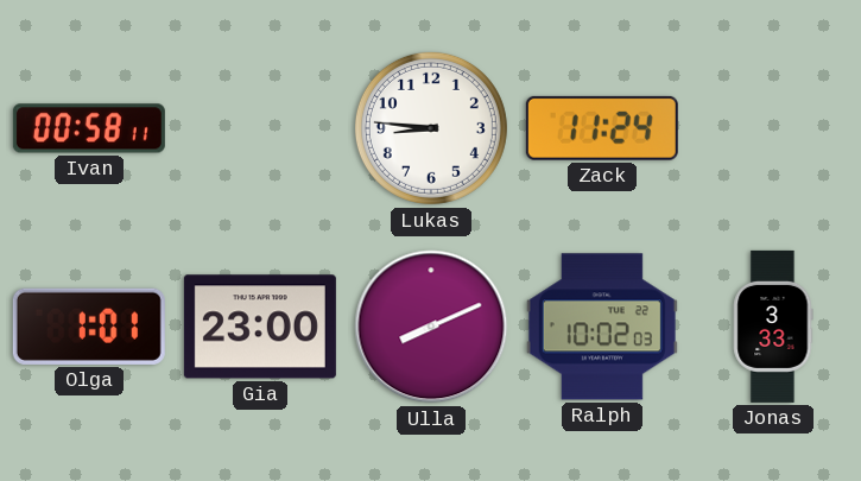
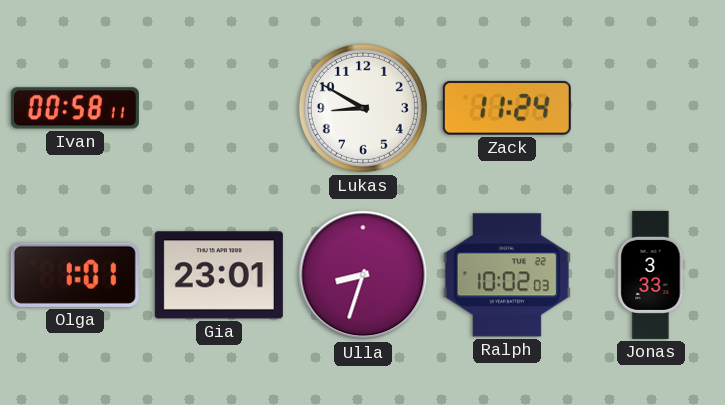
Lukas: 8:46 -> 8:50
Gia: 23:00 -> 23:01
Ulla: 8:11 -> 8:33
